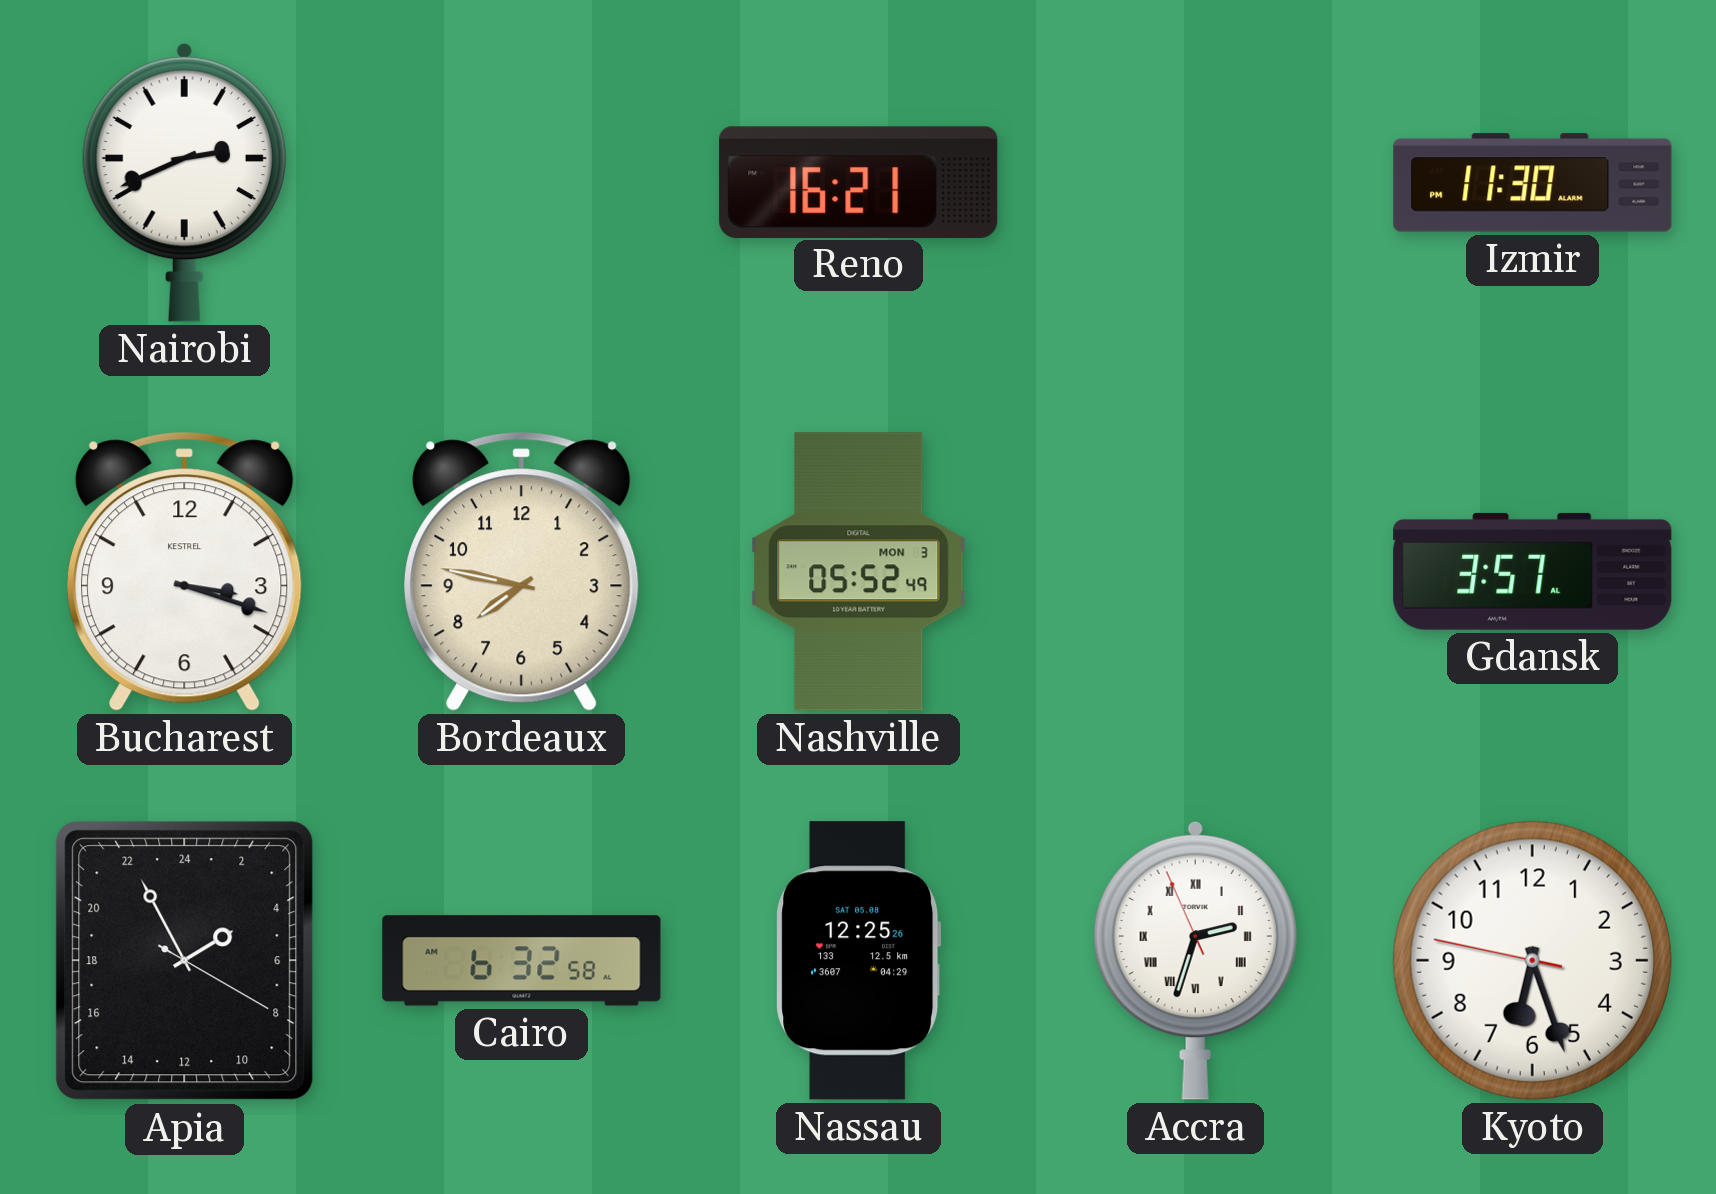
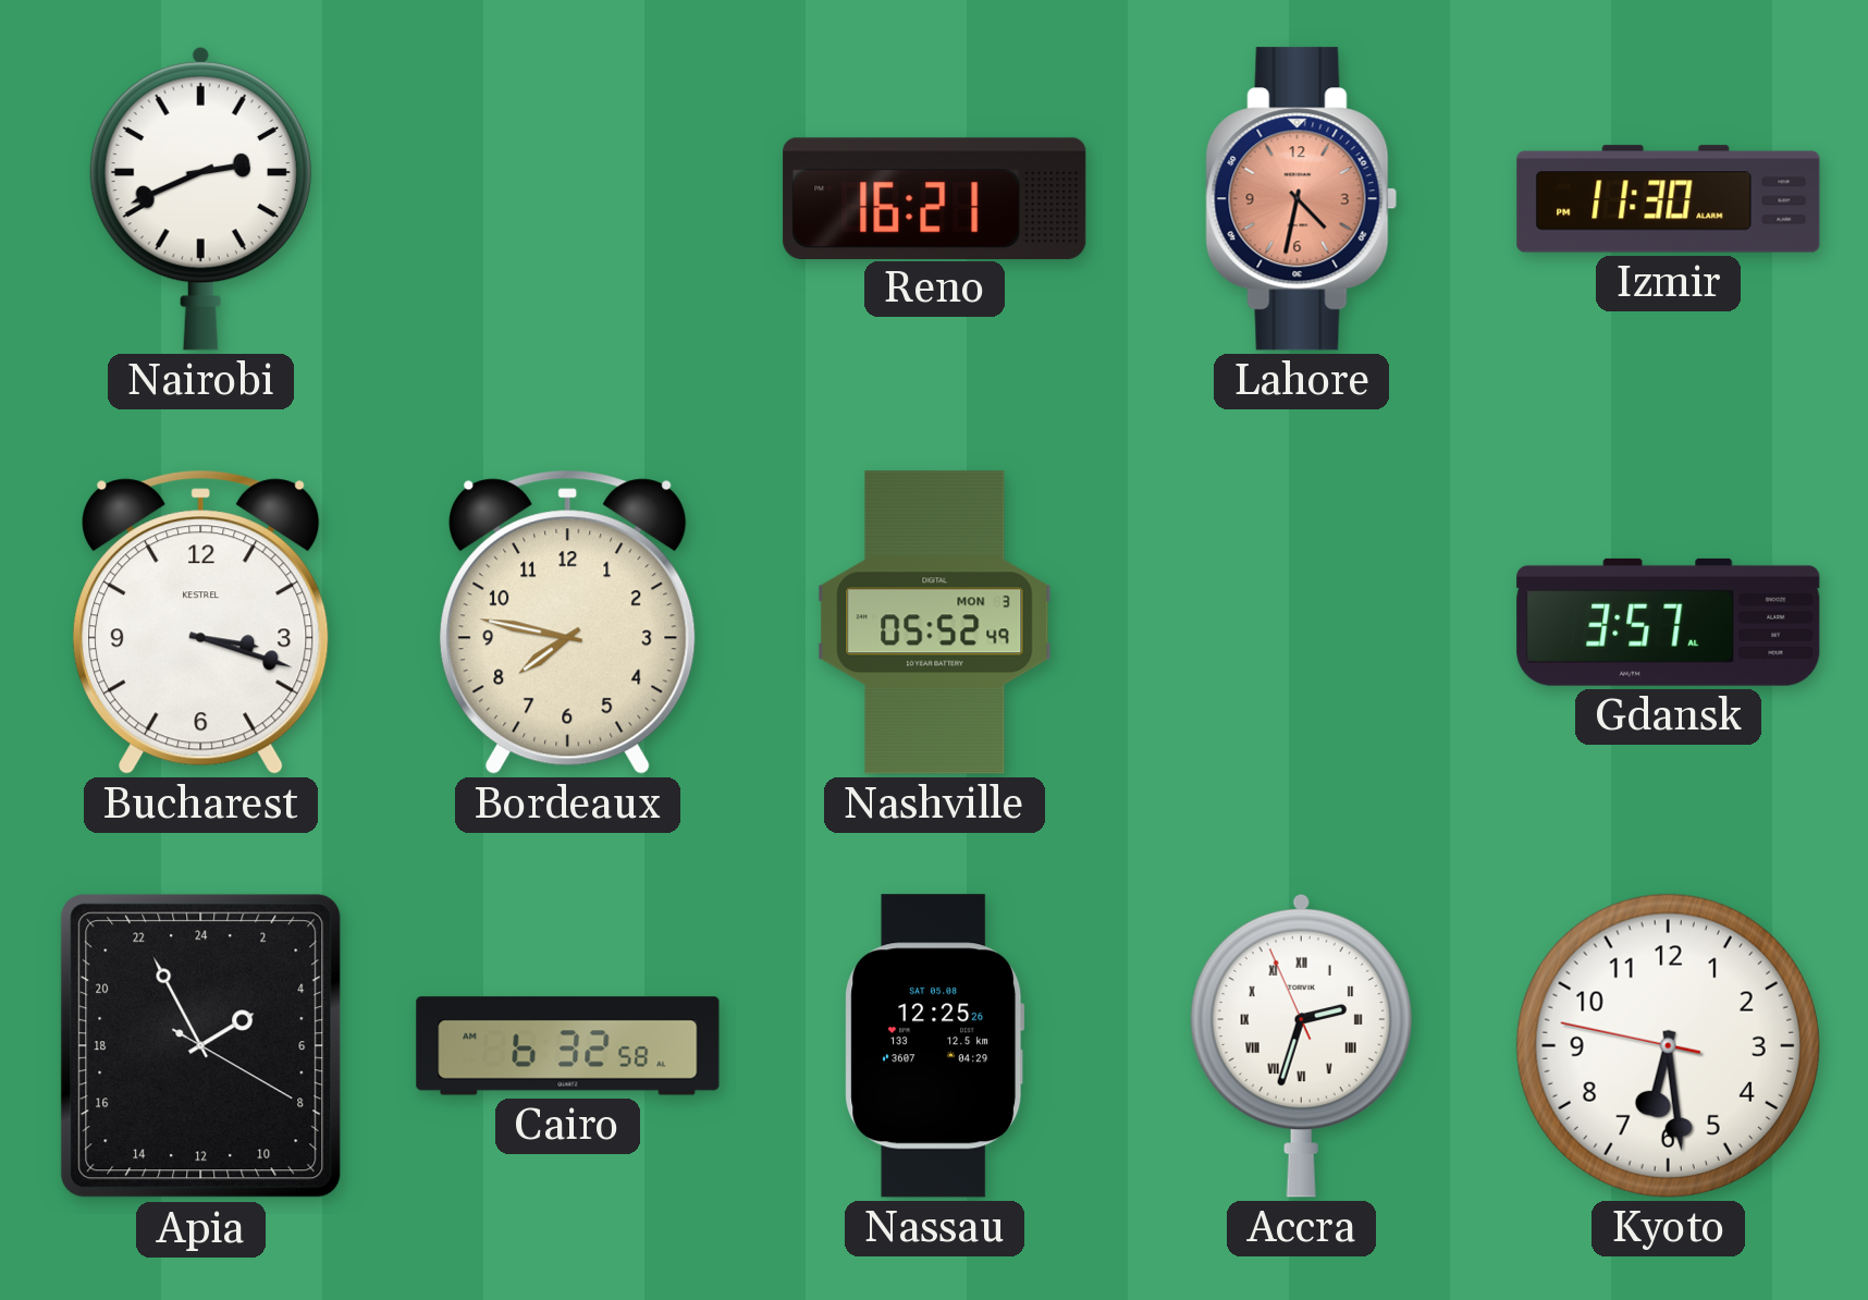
Lahore: none -> 4:32
Kyoto: 6:26 -> 6:28
